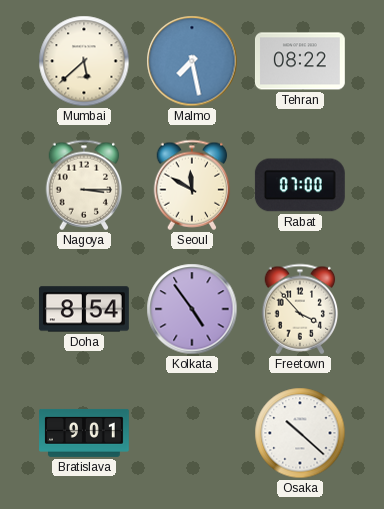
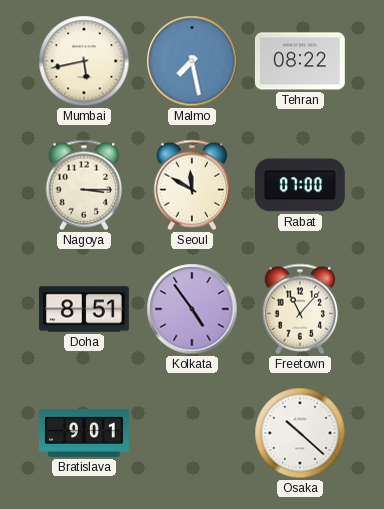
Mumbai: 5:38 -> 5:43
Doha: 8:54 -> 8:51
Freetown: 3:53 -> 11:07
